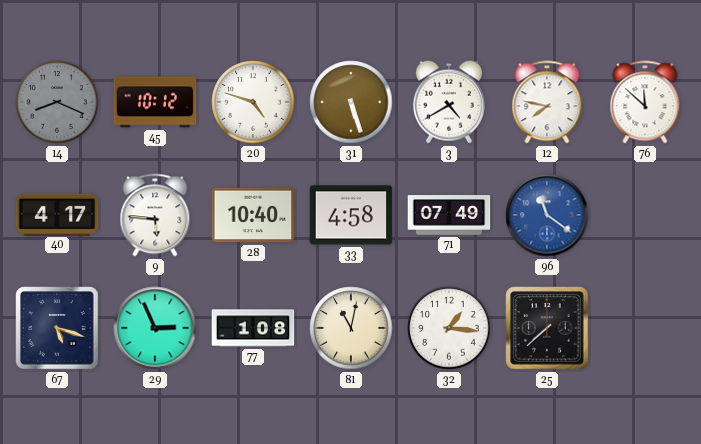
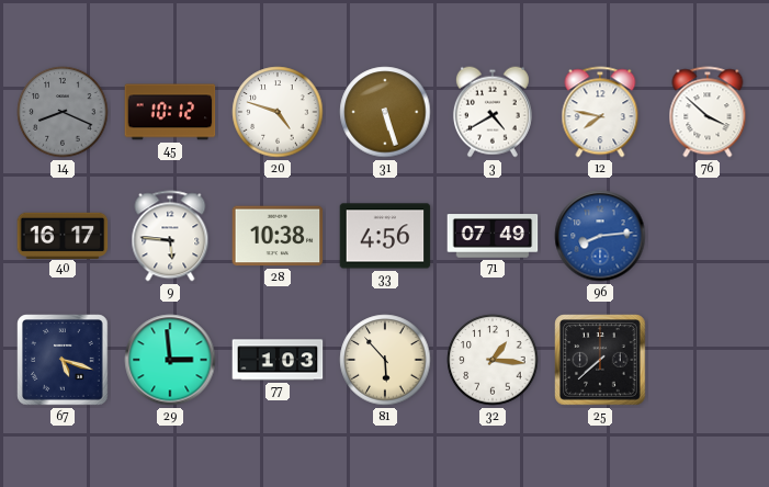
76: 11:52 -> 3:52
40: 4:17 -> 16:17
28: 10:40 -> 10:38
33: 4:58 -> 4:56
96: 11:21 -> 8:14
29: 2:56 -> 2:59
77: 1:08 -> 1:03
81: 11:02 -> 5:53
